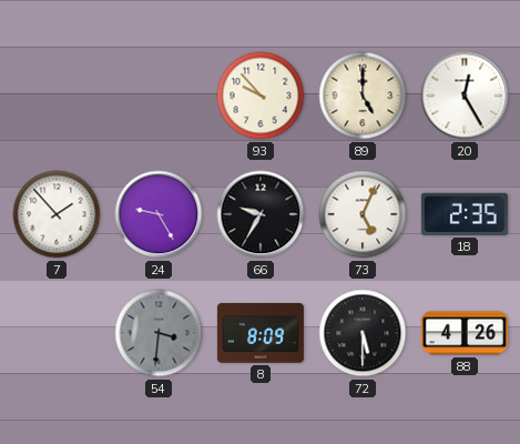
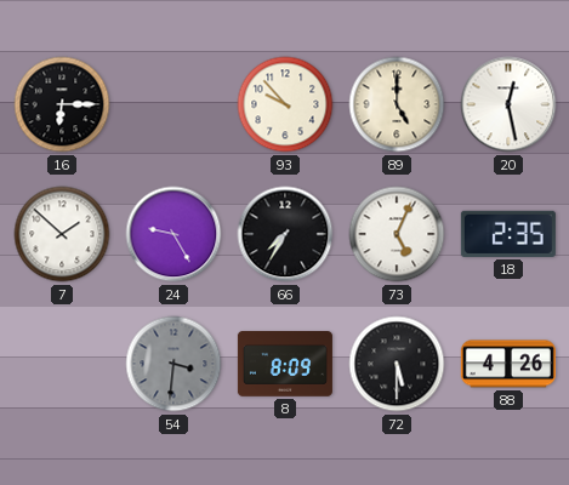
16: none -> 6:15
20: 12:25 -> 12:28
7: 1:53 -> 1:52
66: 9:35 -> 7:35
